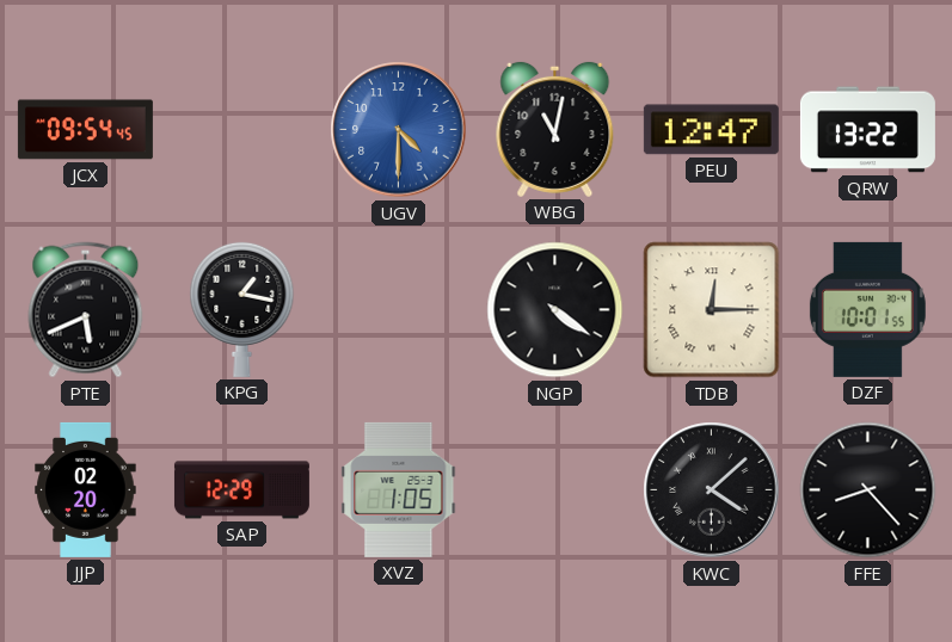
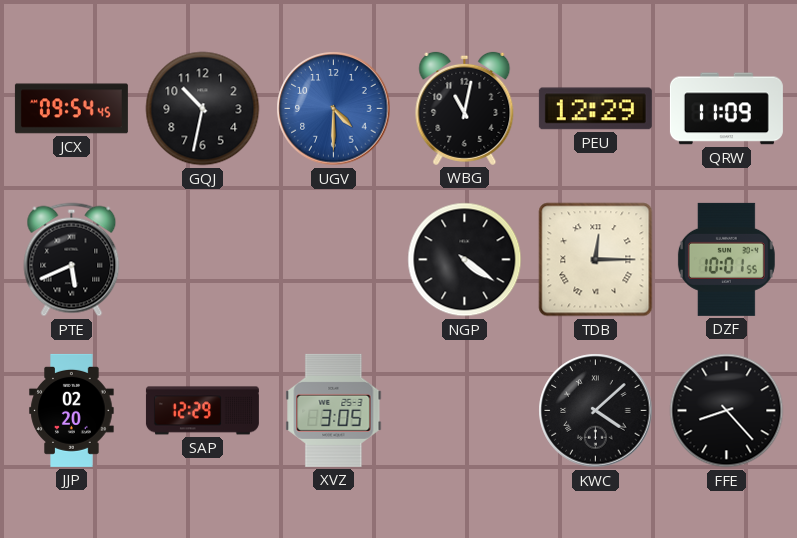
GQJ: none -> 10:32
PEU: 12:47 -> 12:29
QRW: 13:22 -> 11:09
KPG: 1:17 -> none
XVZ: 1:05 -> 3:05
